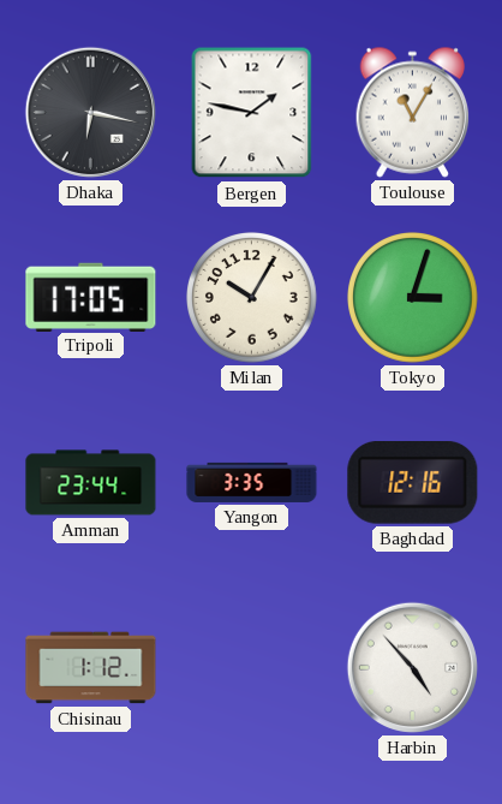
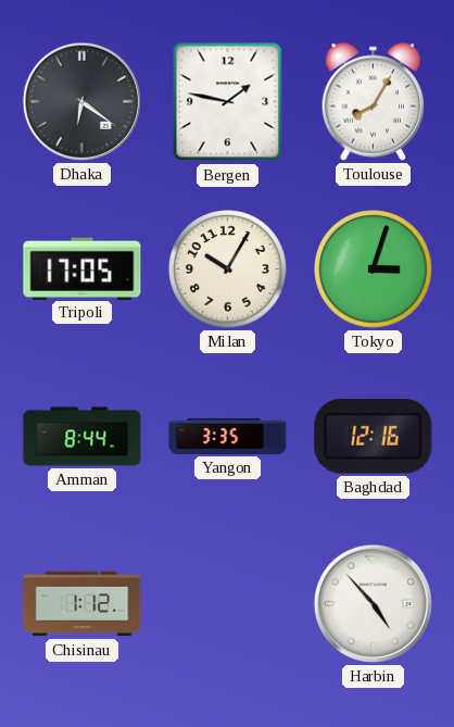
Dhaka: 6:17 -> 6:21
Toulouse: 11:05 -> 8:05
Amman: 23:44 -> 8:44
